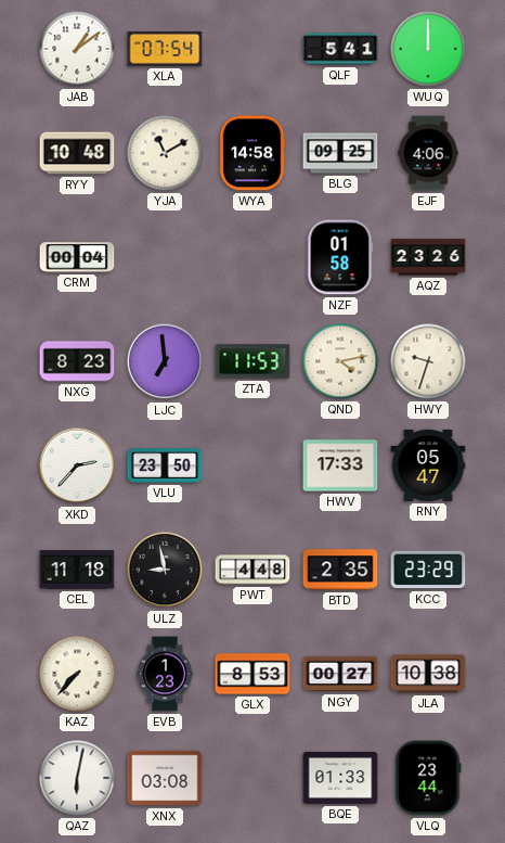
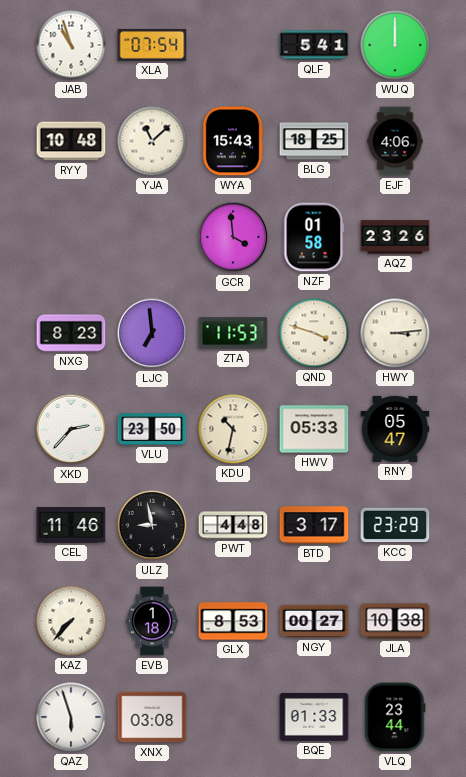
JAB: 1:09 -> 10:57
YJA: 11:10 -> 11:08
WYA: 14:58 -> 15:43
BLG: 09:25 -> 18:25
CRM: 00:04 -> none
GCR: none -> 3:59
QND: 4:13 -> 3:48
HWY: 9:33 -> 3:14
KDU: none -> 10:32
HWV: 17:33 -> 05:33
CEL: 11:18 -> 11:46
BTD: 2:35 -> 3:17
EVB: 1:23 -> 1:18
QAZ: 6:02 -> 5:57
